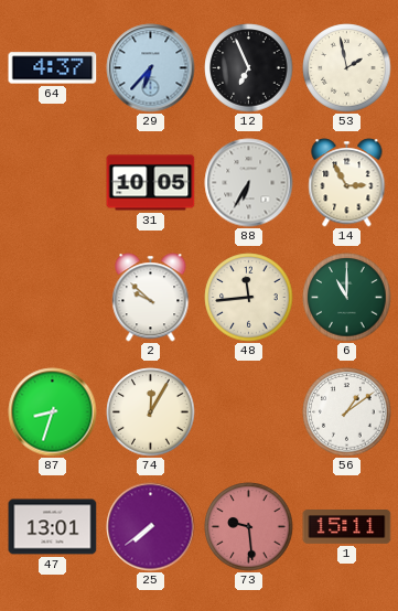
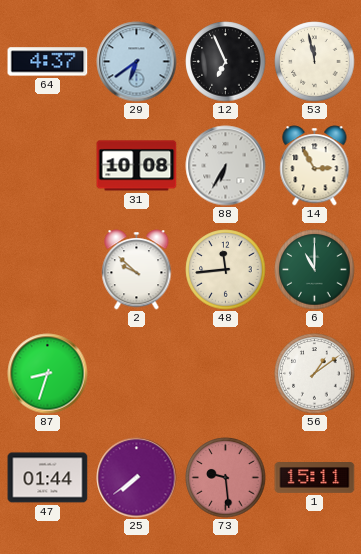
29: 6:37 -> 6:39
53: 1:58 -> 11:58
31: 10:05 -> 10:08
74: 12:05 -> none
47: 13:01 -> 01:44
